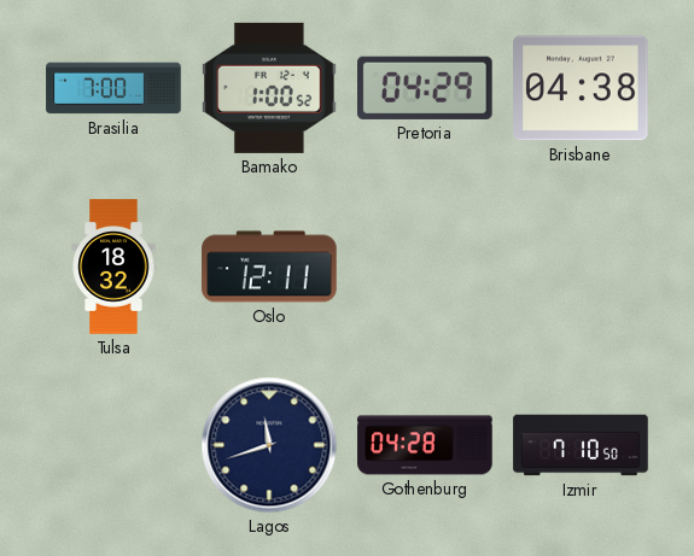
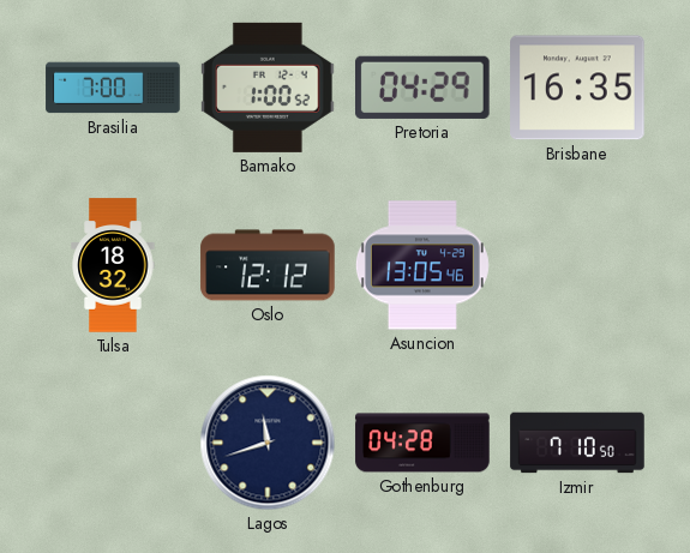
Brisbane: 04:38 -> 16:35
Oslo: 12:11 -> 12:12
Asuncion: none -> 13:05
